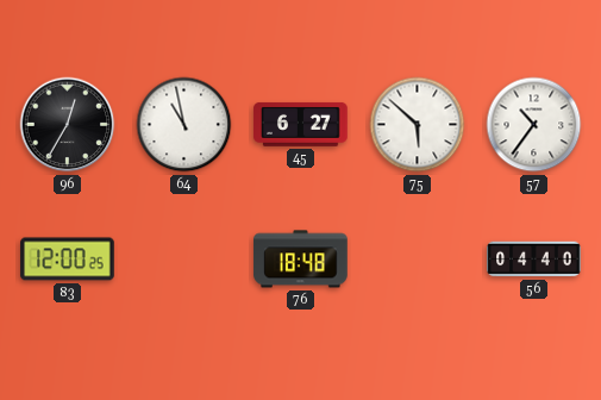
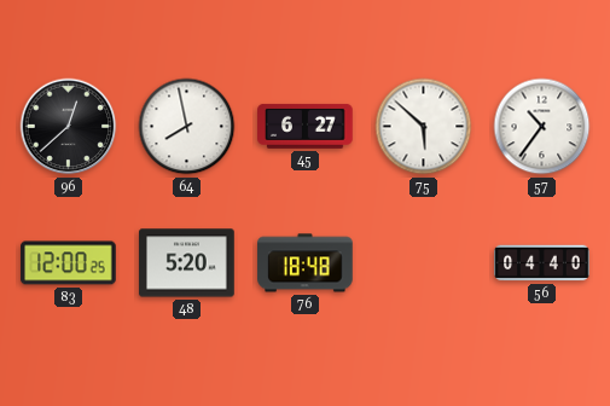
96: 12:35 -> 12:38
64: 10:58 -> 7:58
48: none -> 5:20
